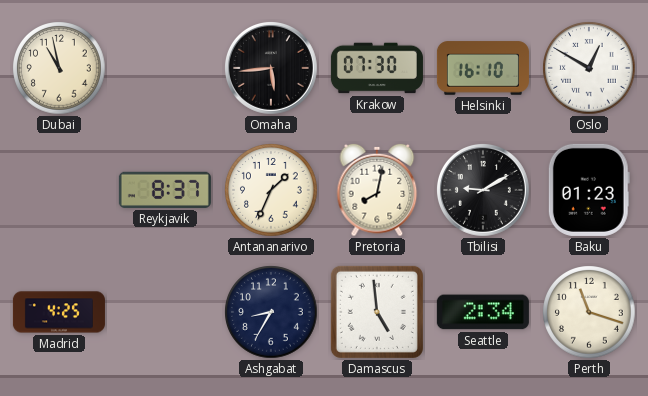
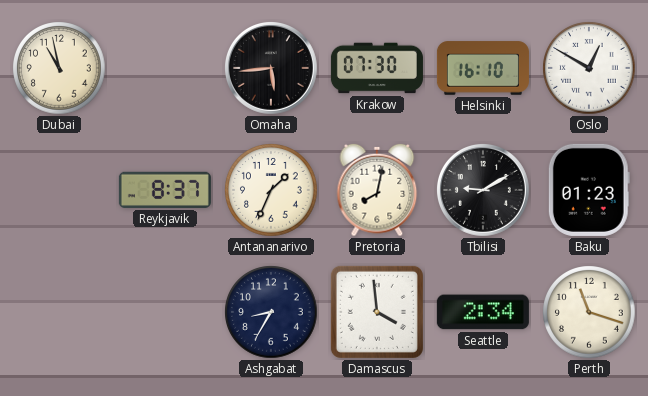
Madrid: 4:25 -> none
Damascus: 4:59 -> 3:59
